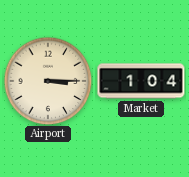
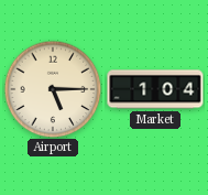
Airport: 3:15 -> 5:15
